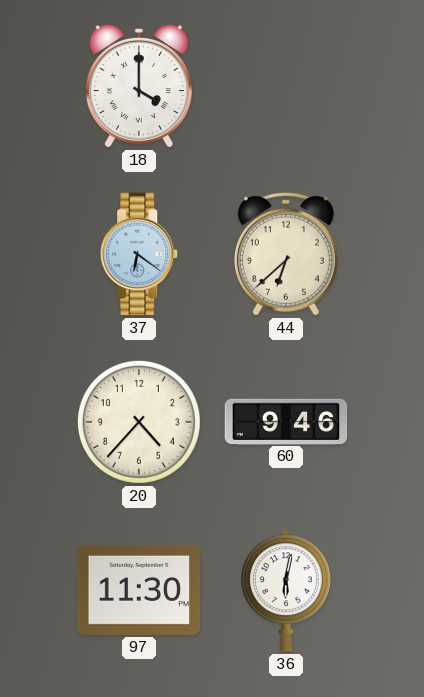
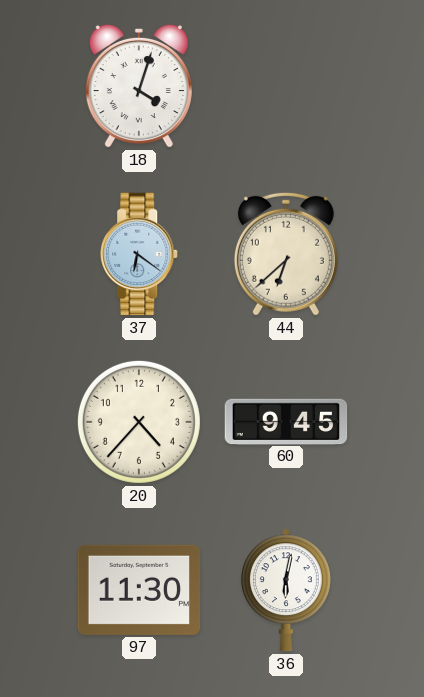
18: 4:00 -> 4:03
60: 9:46 -> 9:45
